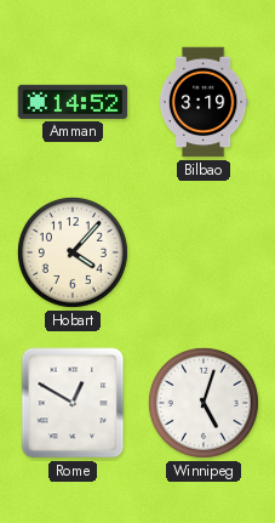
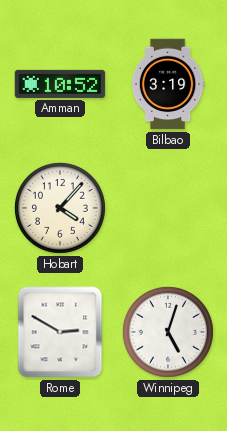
Amman: 14:52 -> 10:52
Rome: 12:50 -> 2:50
